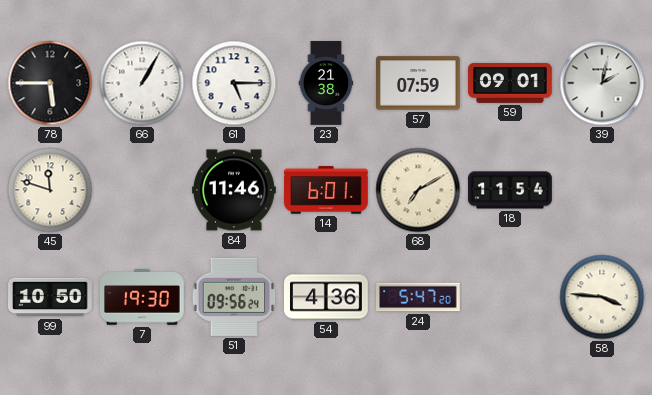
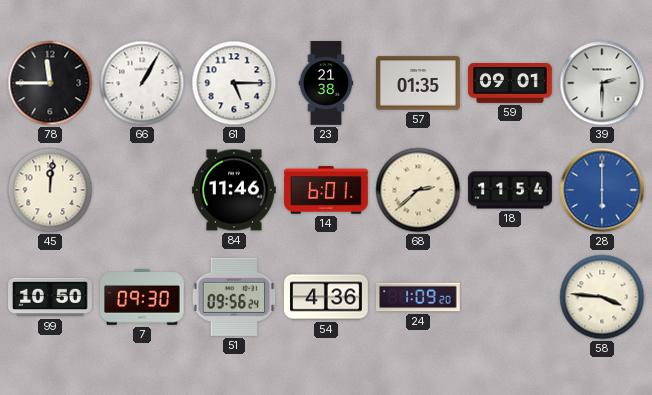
78: 5:45 -> 11:45
57: 07:59 -> 01:35
39: 2:02 -> 2:30
45: 11:48 -> 12:01
68: 7:10 -> 2:38
28: none -> 6:00
7: 19:30 -> 09:30
24: 5:47 -> 1:09
